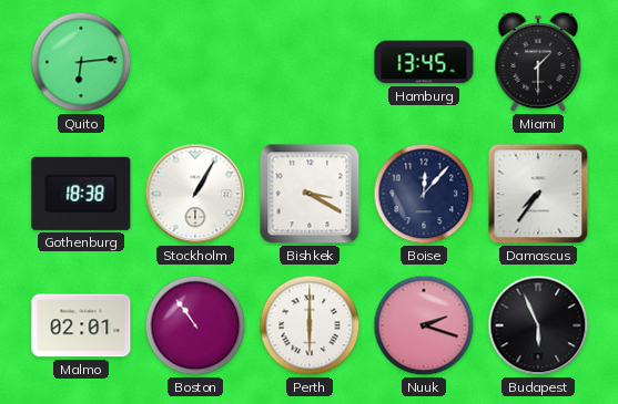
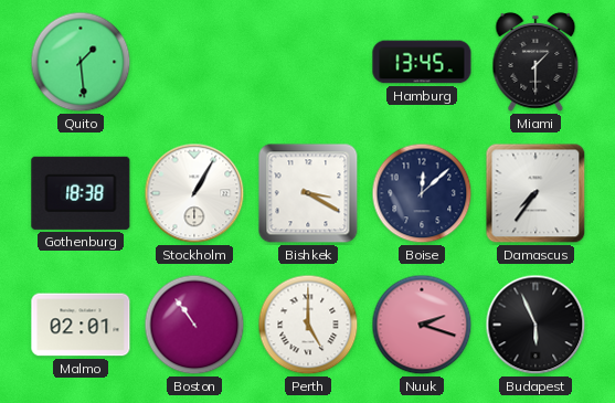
Quito: 6:14 -> 1:29
Boise: 12:07 -> 12:08
Perth: 6:00 -> 5:00
